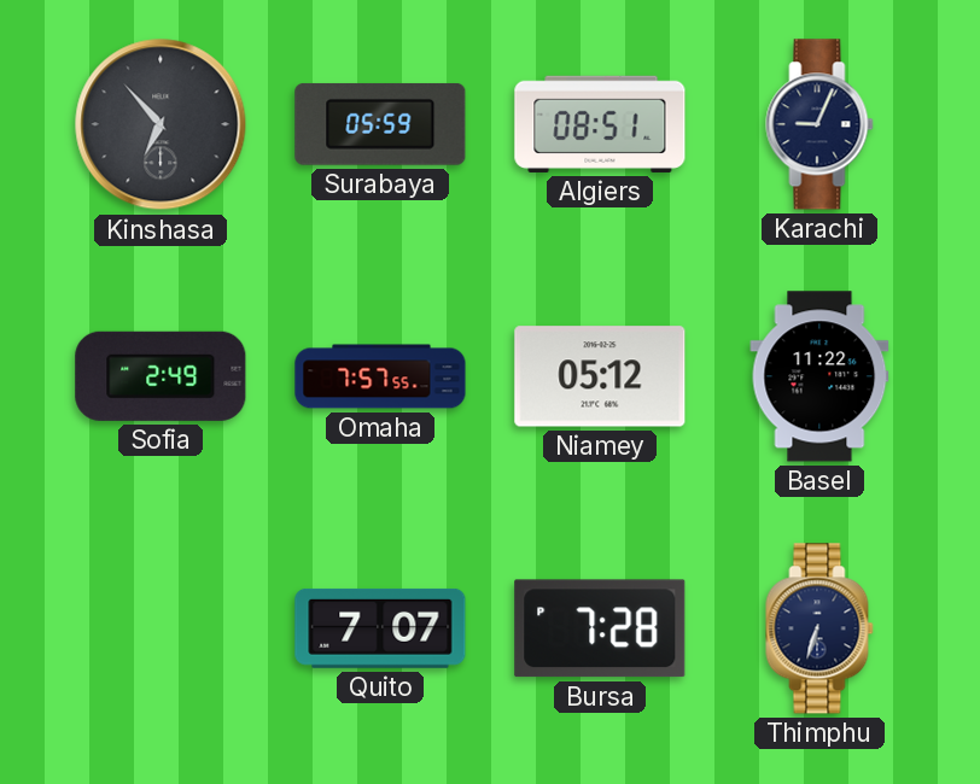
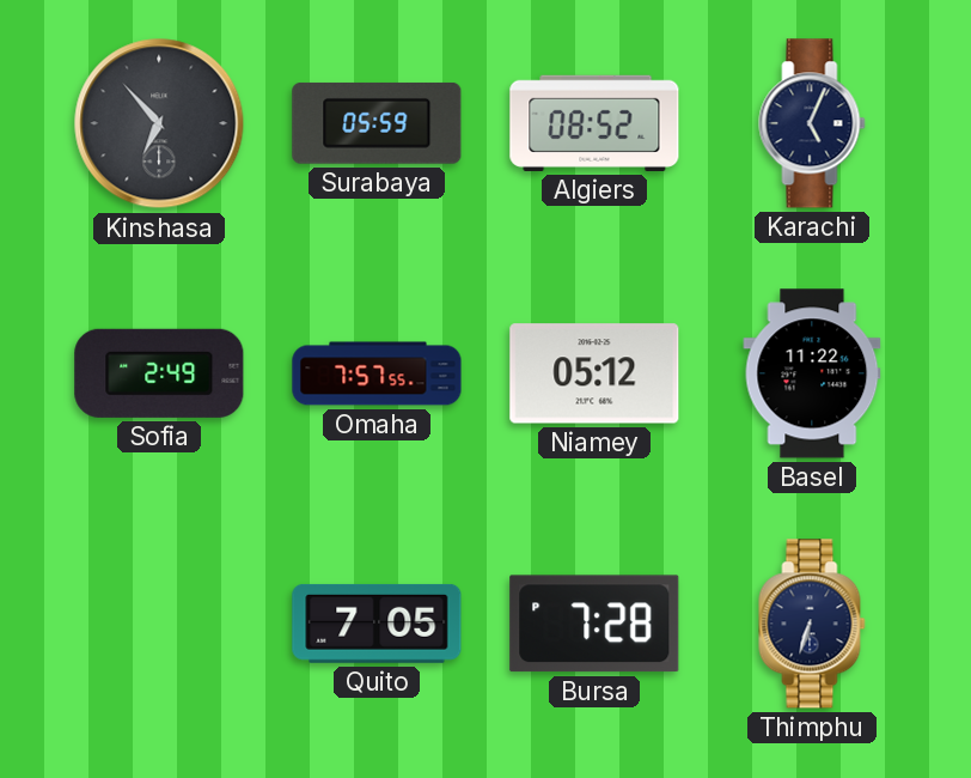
Algiers: 08:51 -> 08:52
Karachi: 9:04 -> 5:04
Quito: 7:07 -> 7:05
